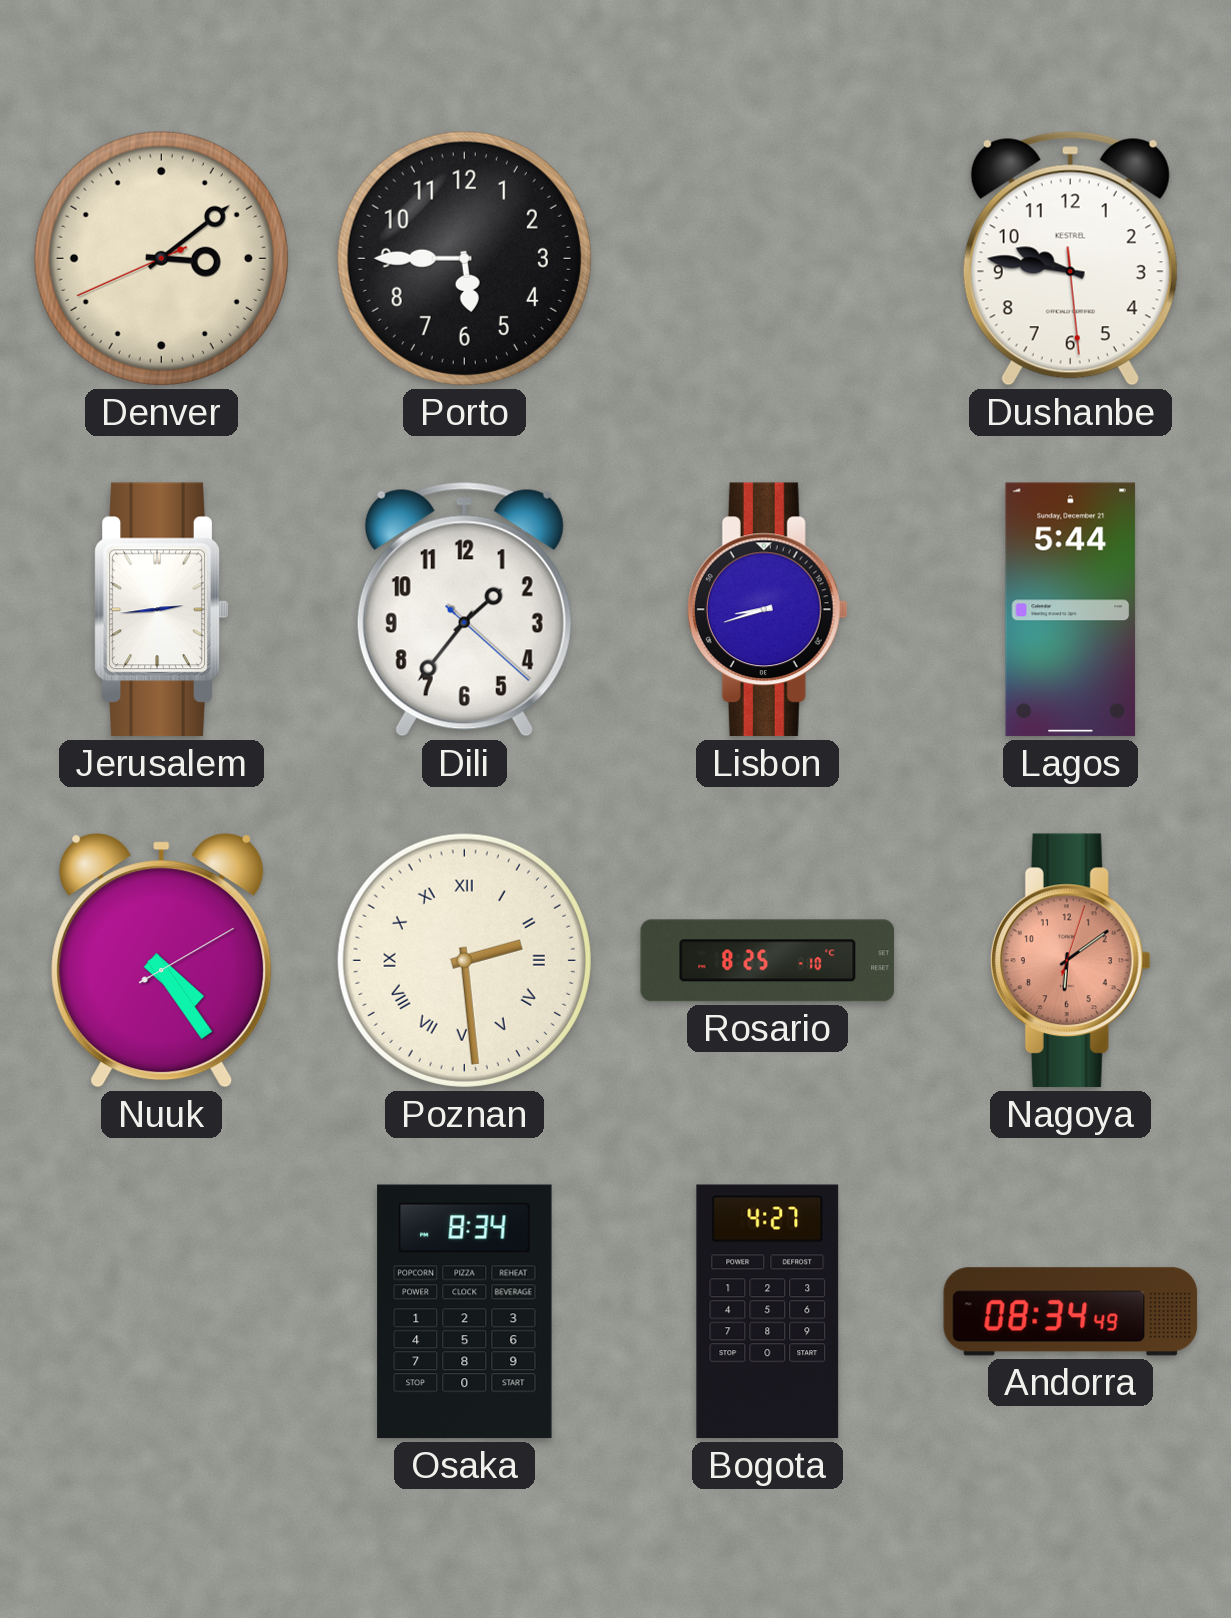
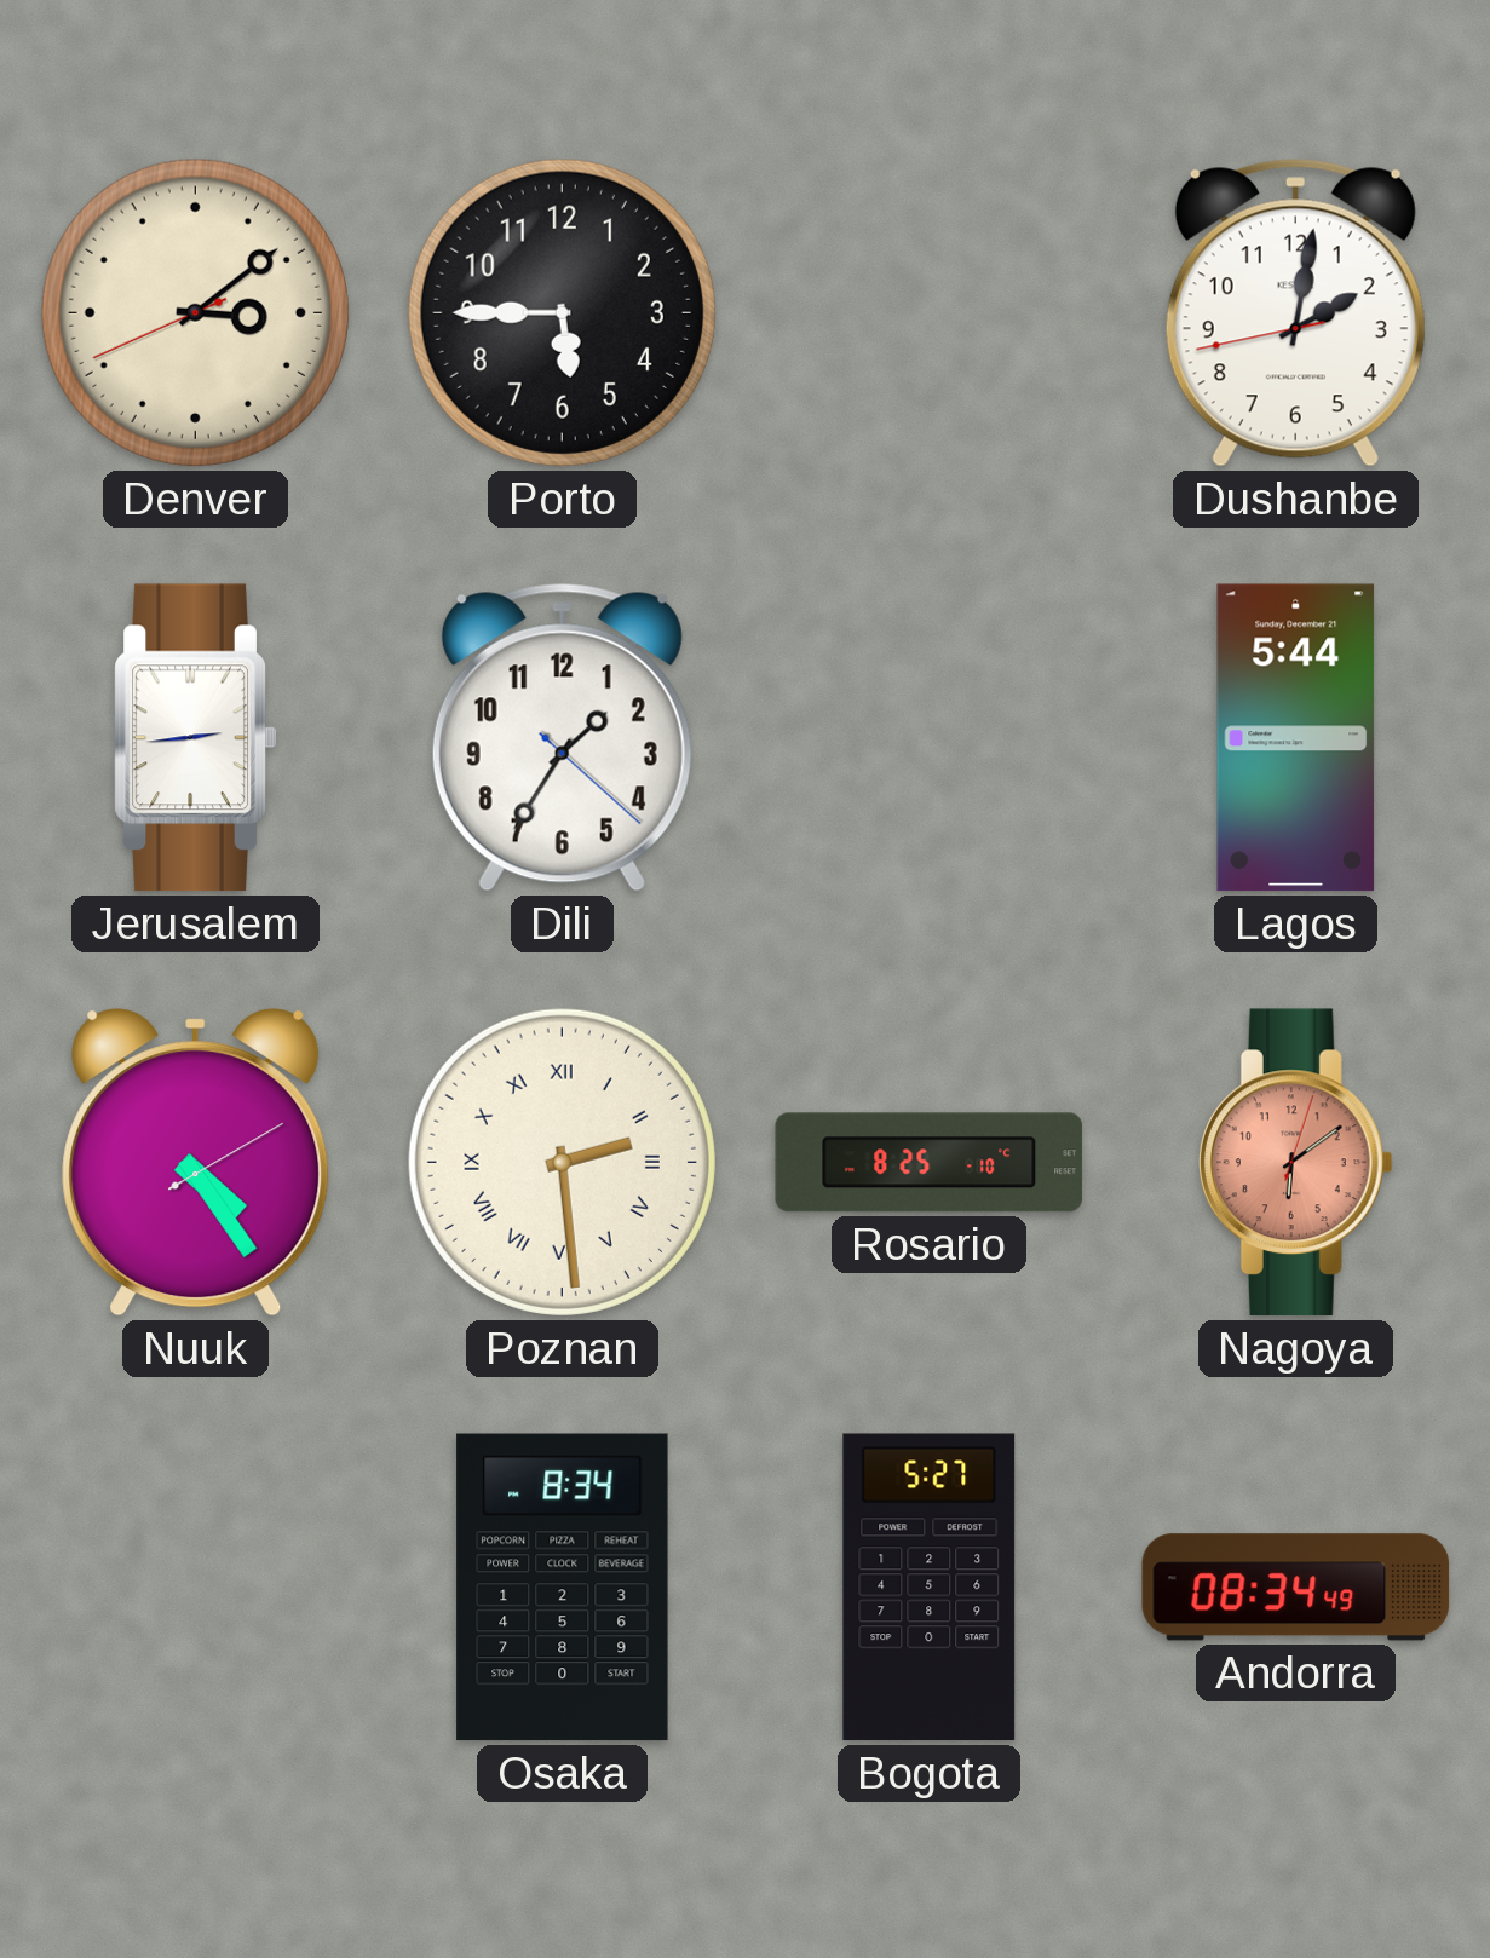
Dushanbe: 9:46 -> 2:01
Dili: 1:36 -> 1:35
Lisbon: 8:42 -> none
Bogota: 4:27 -> 5:27
